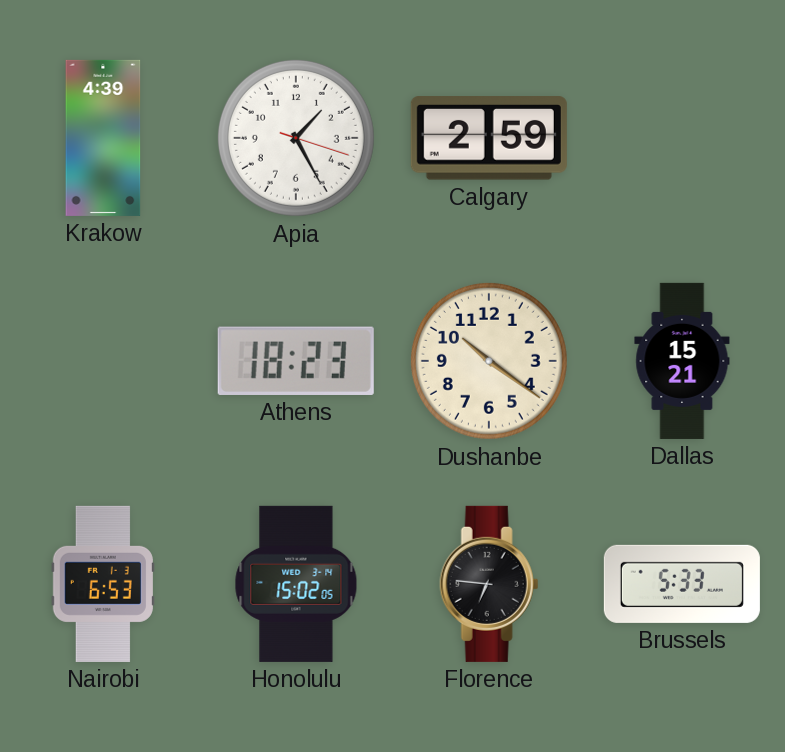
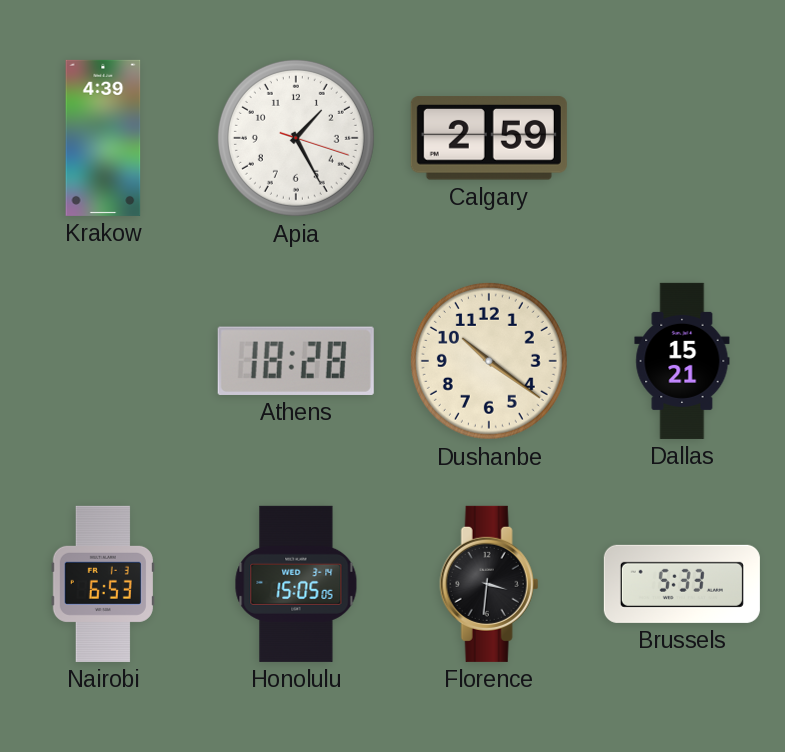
Athens: 18:23 -> 18:28
Honolulu: 15:02 -> 15:05
Florence: 6:46 -> 3:31
